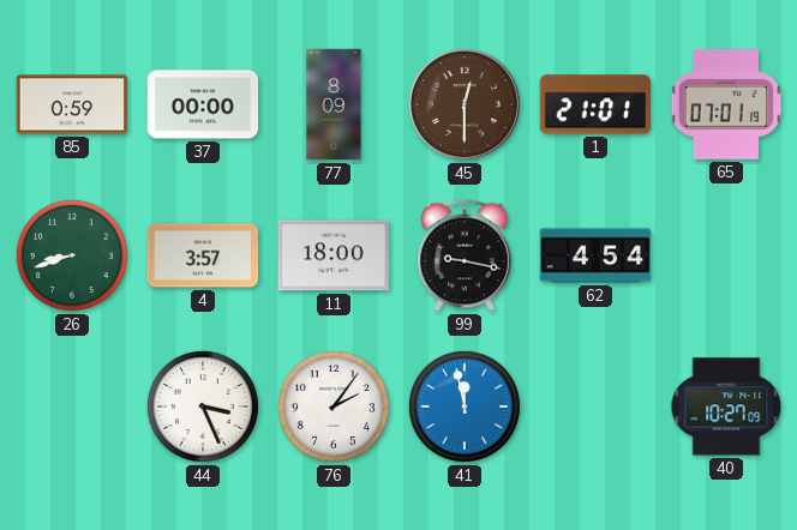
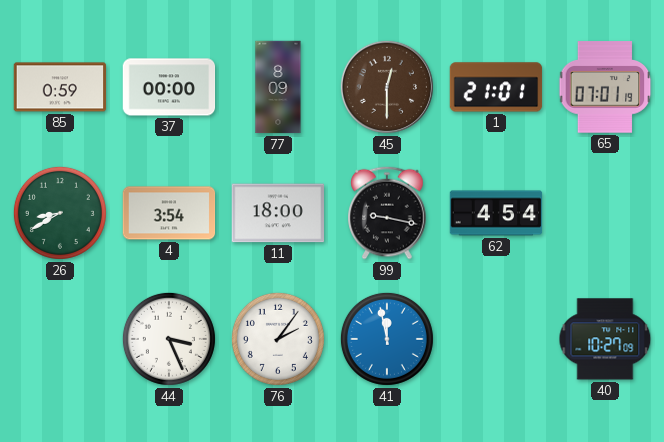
26: 8:42 -> 8:40
4: 3:57 -> 3:54
